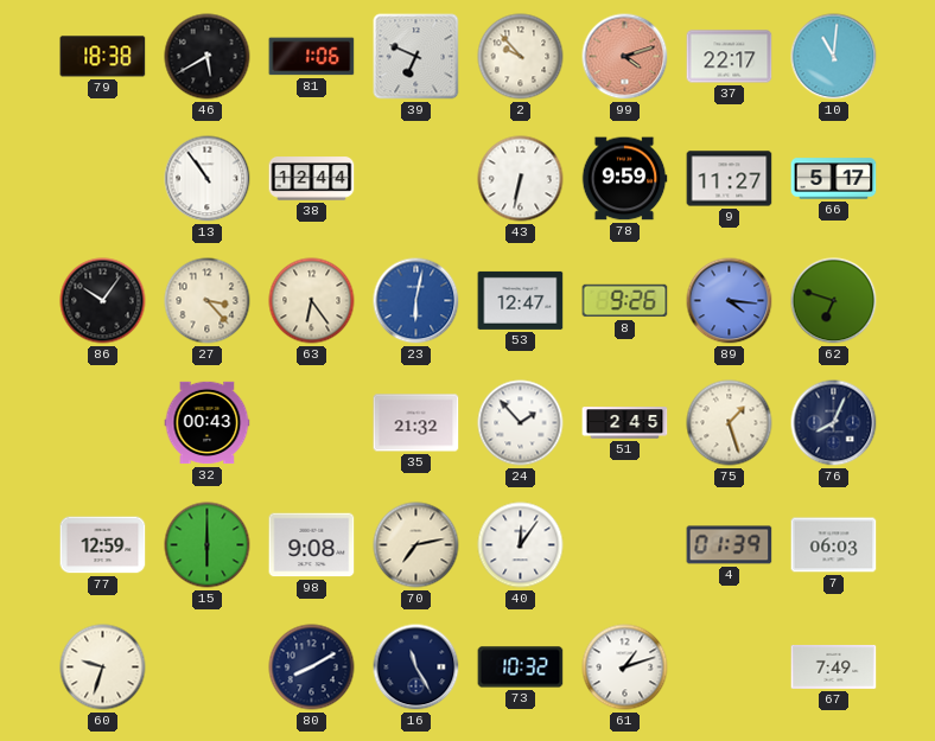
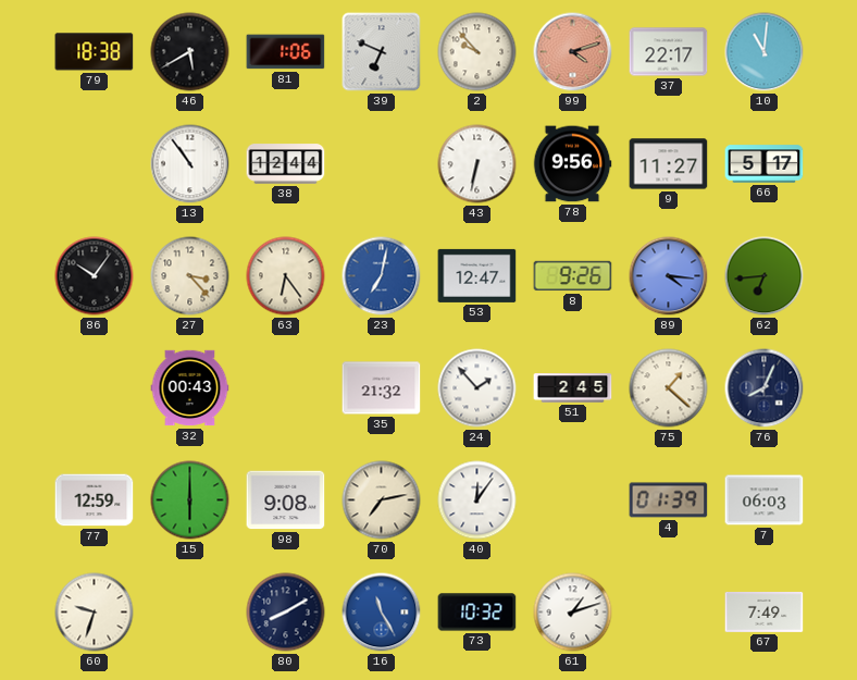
78: 9:59 -> 9:56
23: 6:02 -> 7:02
62: 6:48 -> 6:44
75: 1:27 -> 1:22
16 dial: navy -> blue
